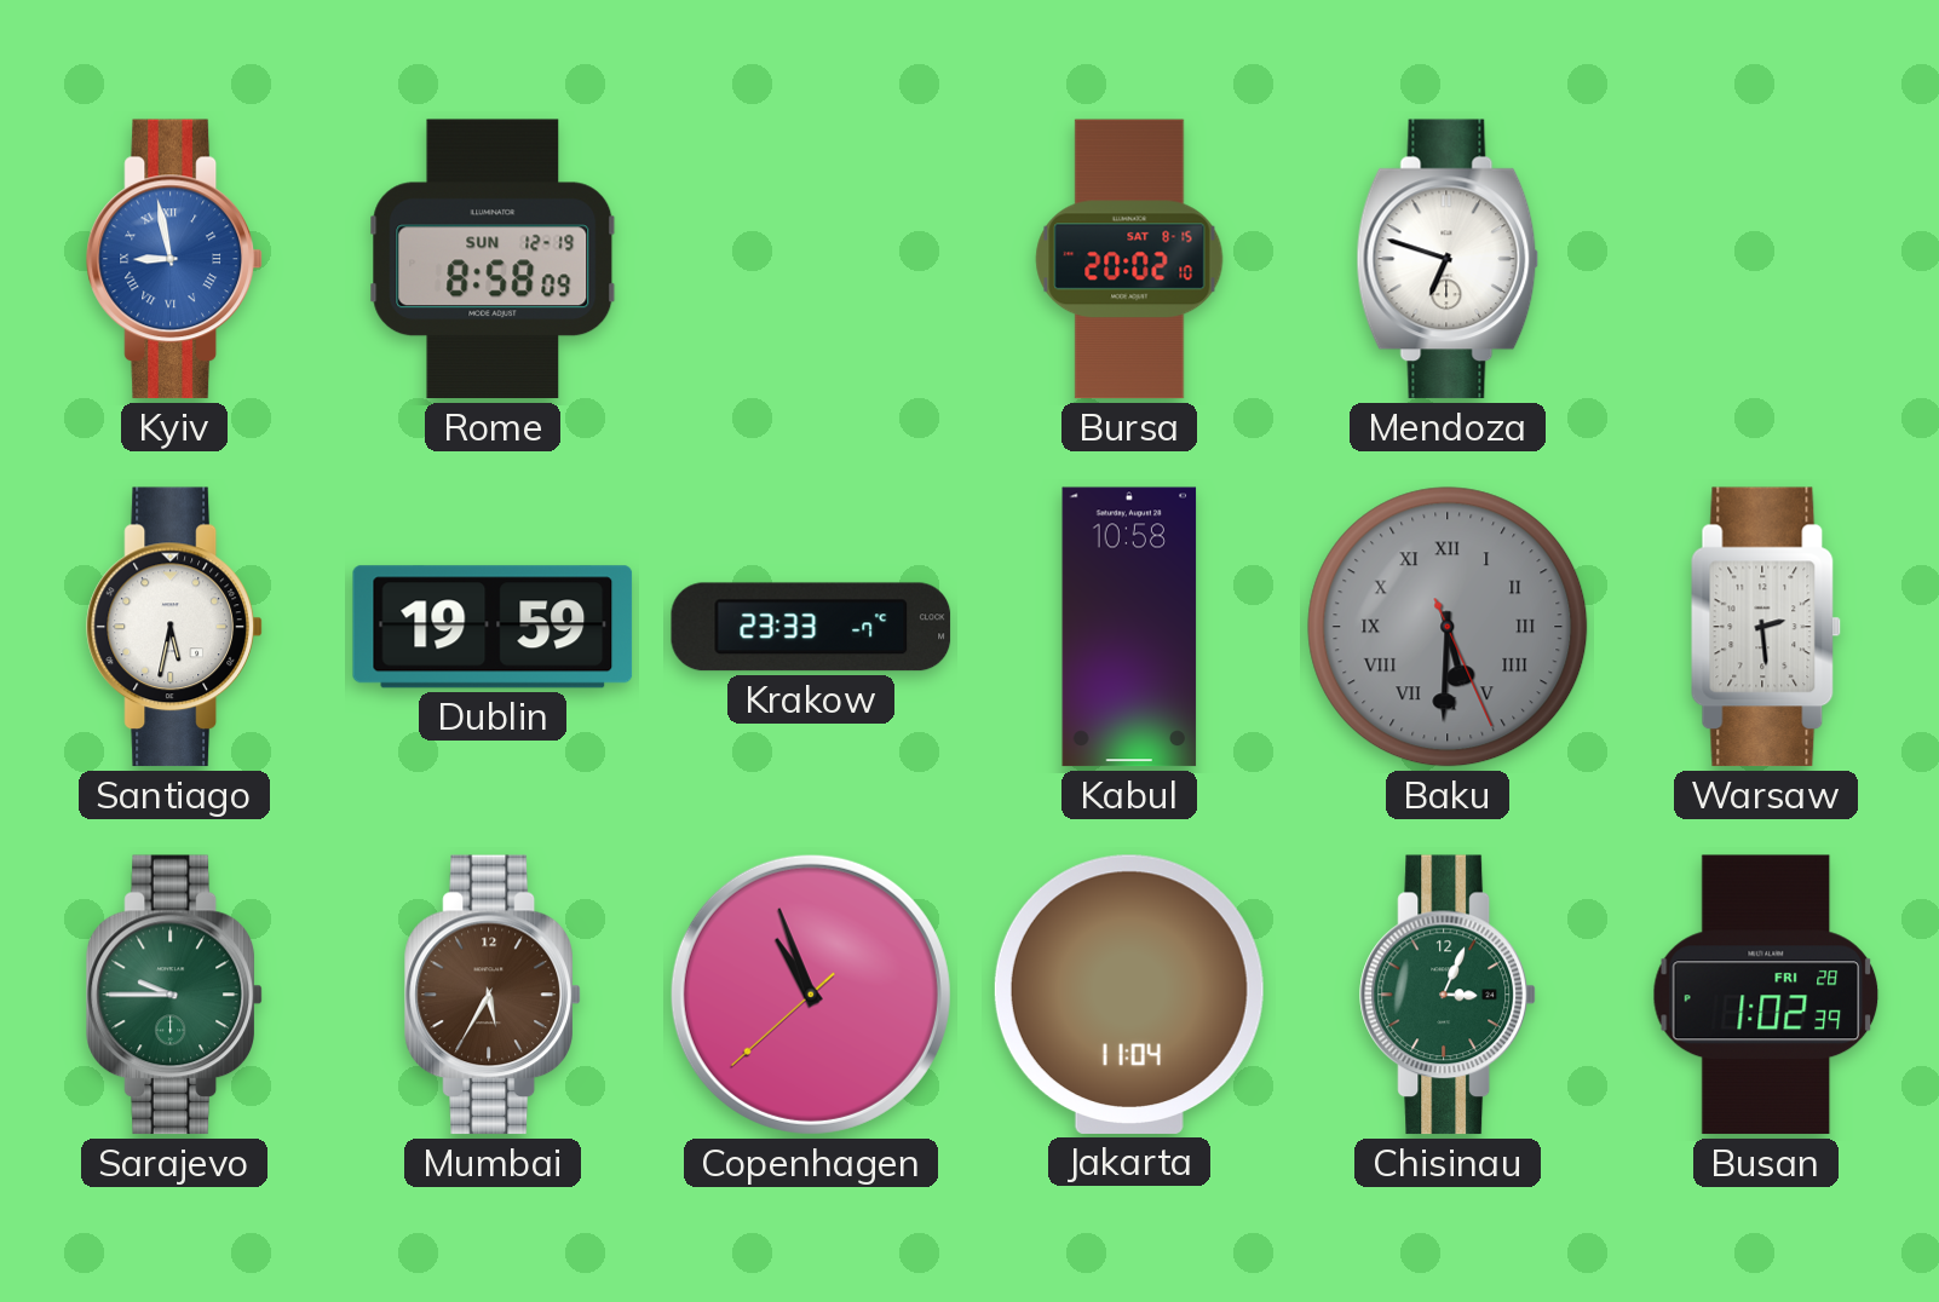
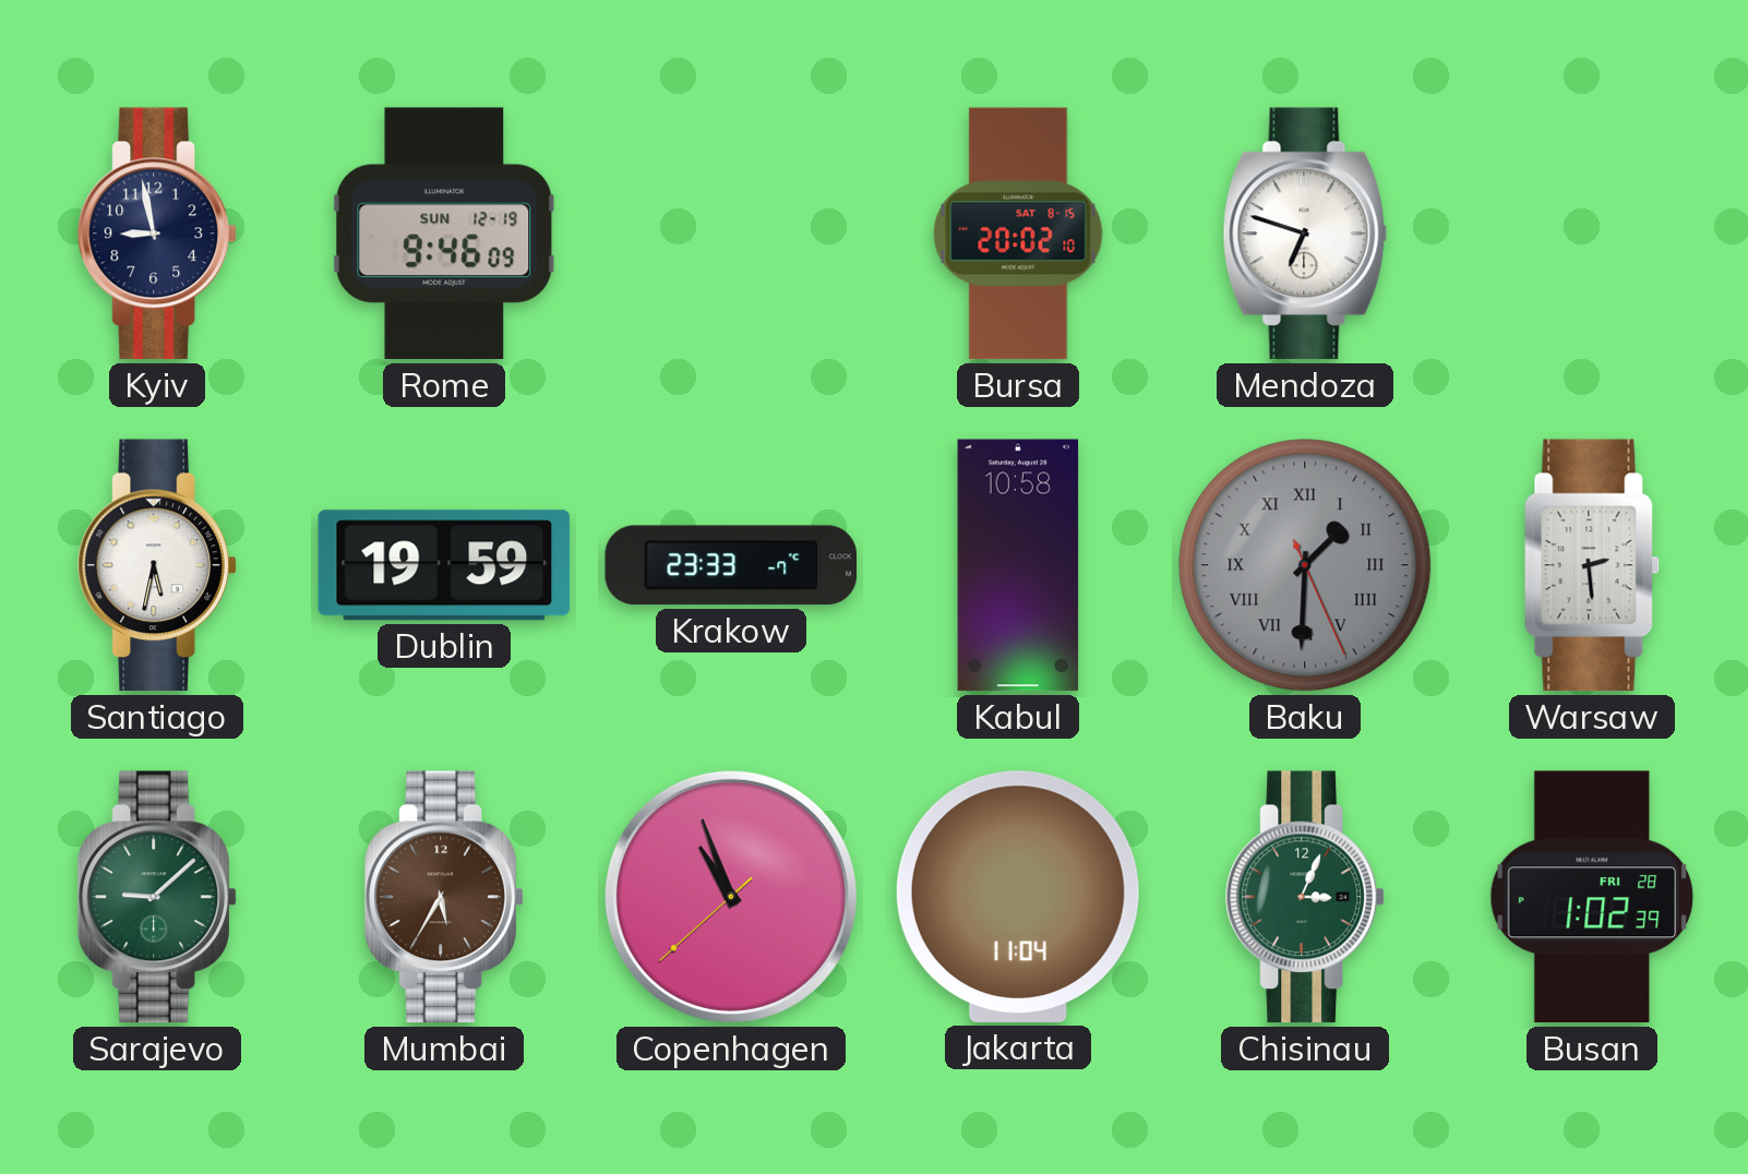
Kyiv dial: blue -> navy
Kyiv numerals: Roman -> Arabic
Rome: 8:58 -> 9:46
Baku: 5:30 -> 1:30
Sarajevo: 9:45 -> 9:08
